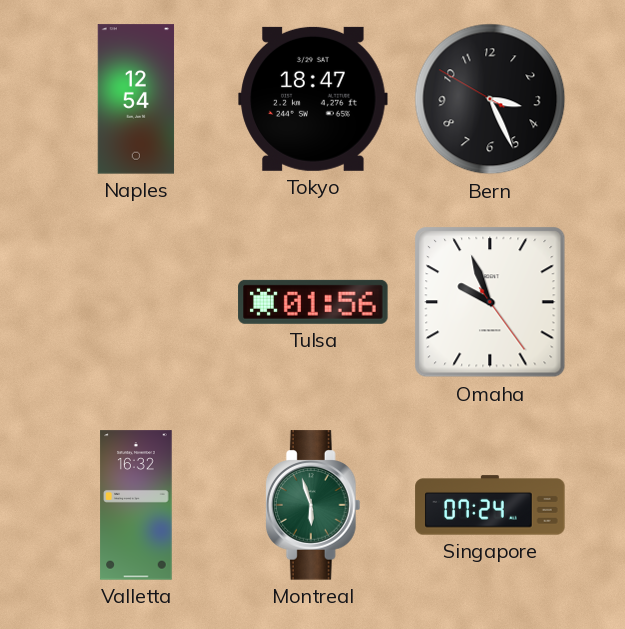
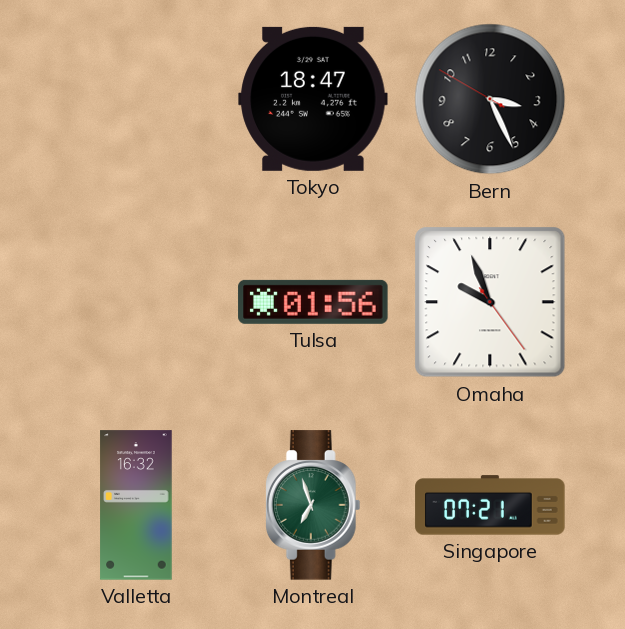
Naples: 12:54 -> none
Montreal: 5:57 -> 6:57
Singapore: 07:24 -> 07:21
